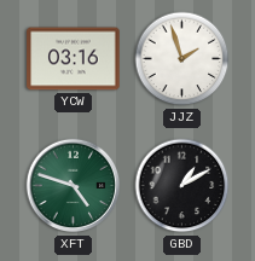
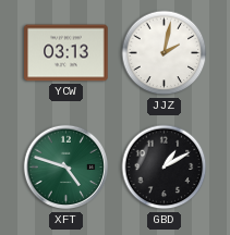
YCW: 03:16 -> 03:13
JJZ: 1:57 -> 2:02
